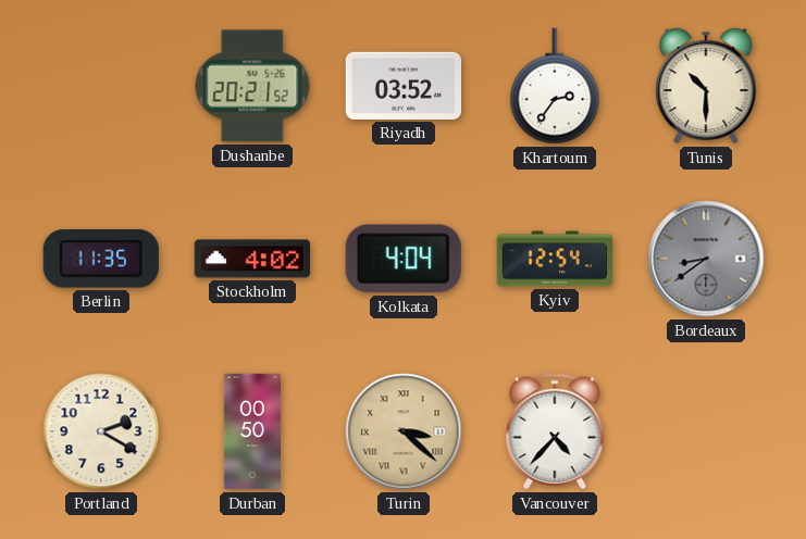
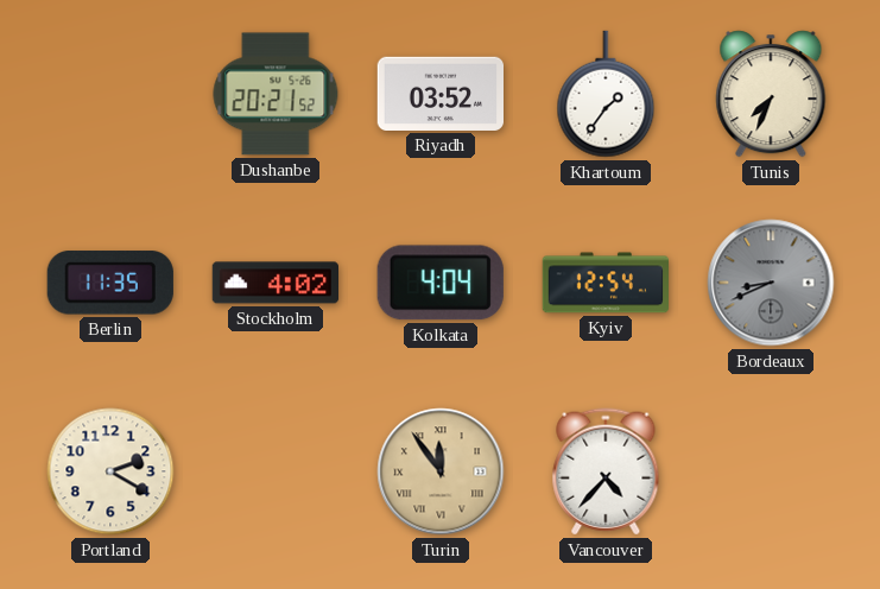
Khartoum: 2:36 -> 1:36
Tunis: 10:30 -> 7:34
Bordeaux: 8:39 -> 8:41
Durban: 00:50 -> none
Turin: 3:22 -> 11:54
